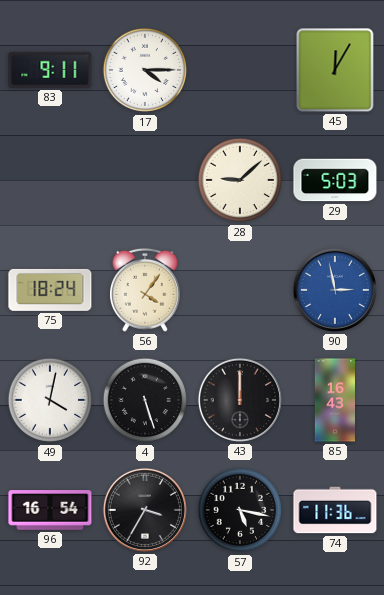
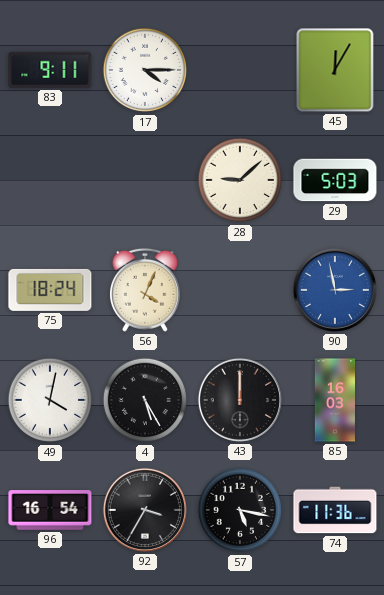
56: 4:06 -> 4:04
4: 5:27 -> 5:25
85: 16:43 -> 16:03
